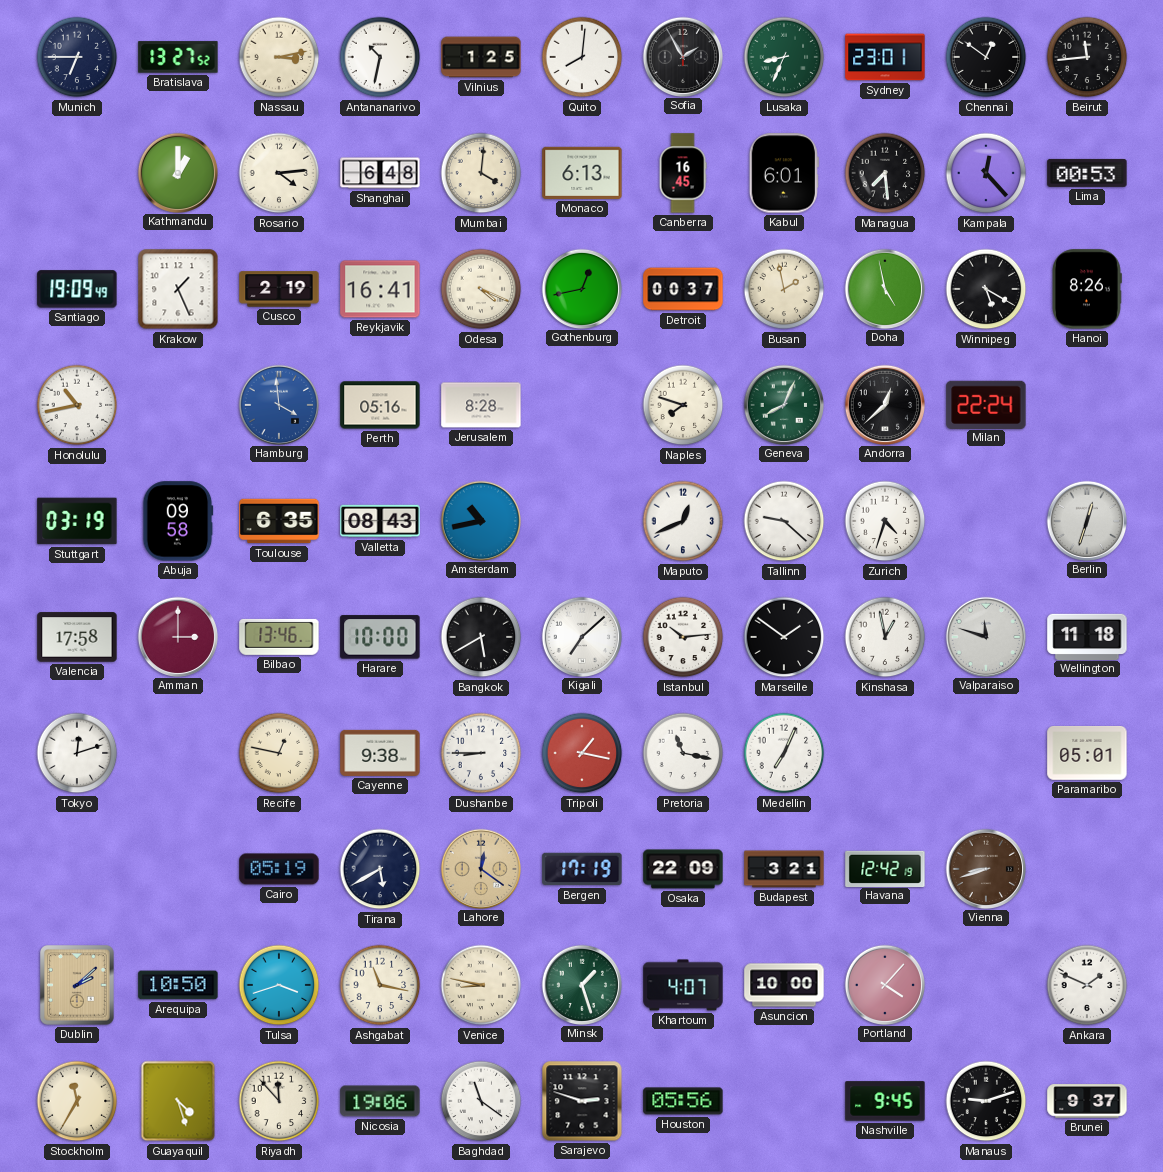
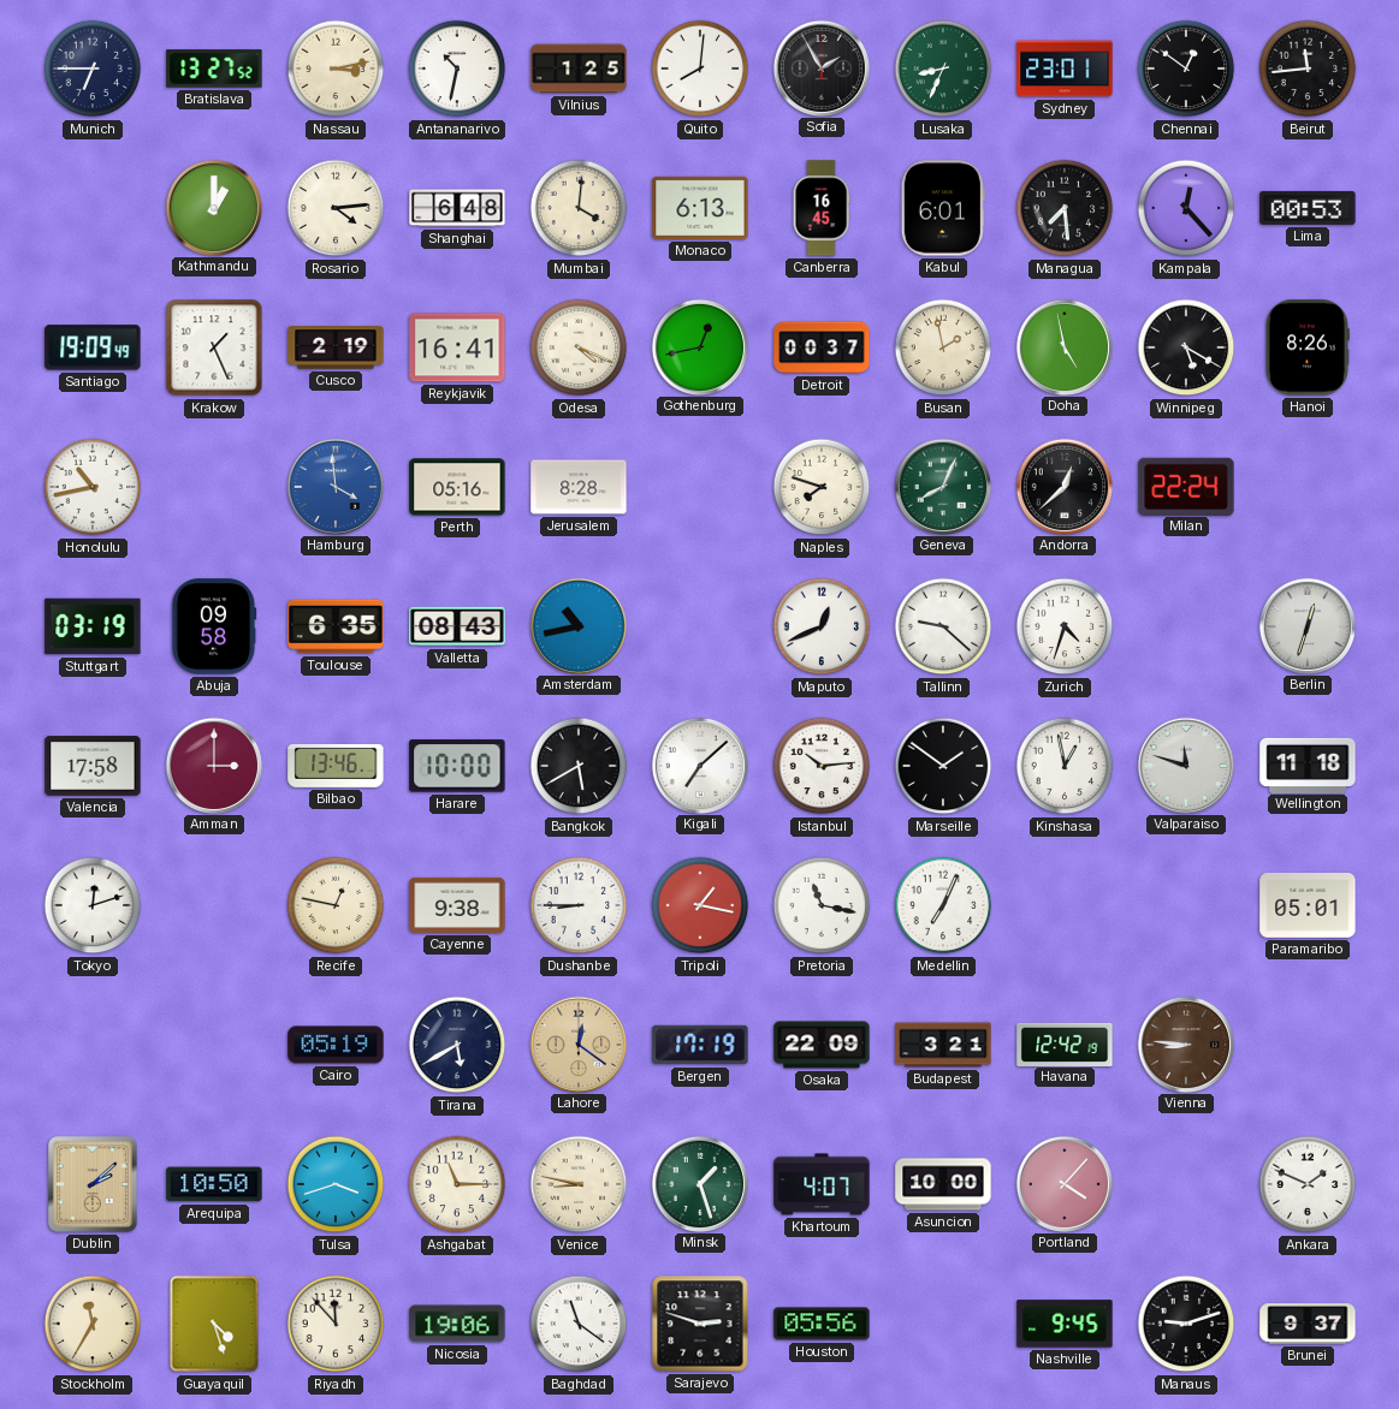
Vienna: 8:42 -> 8:46
Ashgabat: 11:17 -> 11:15
